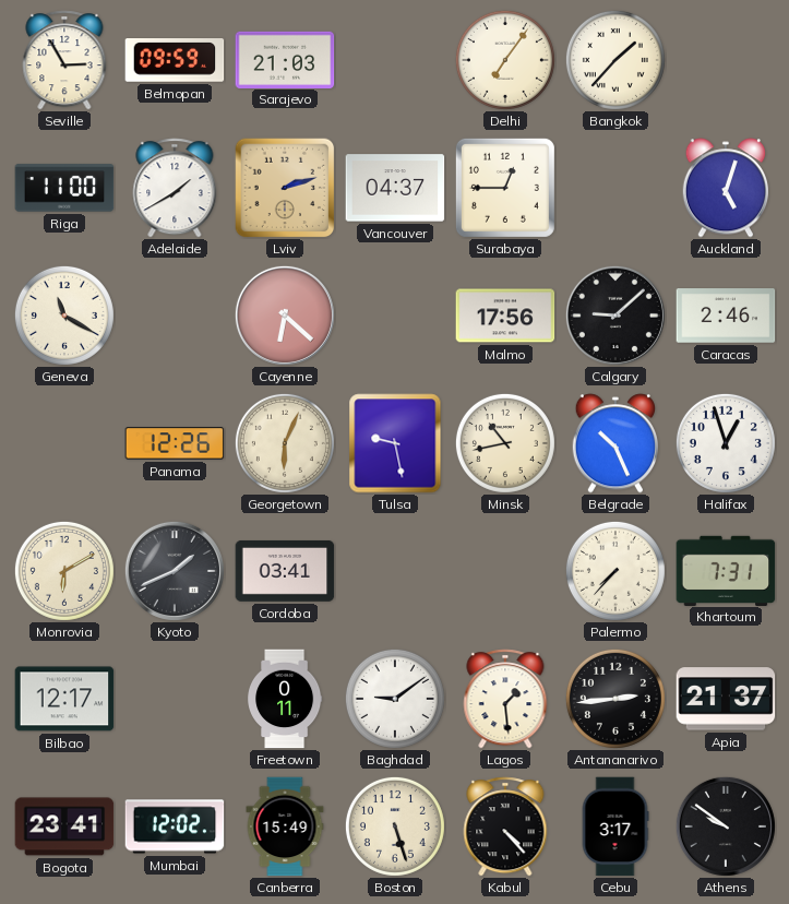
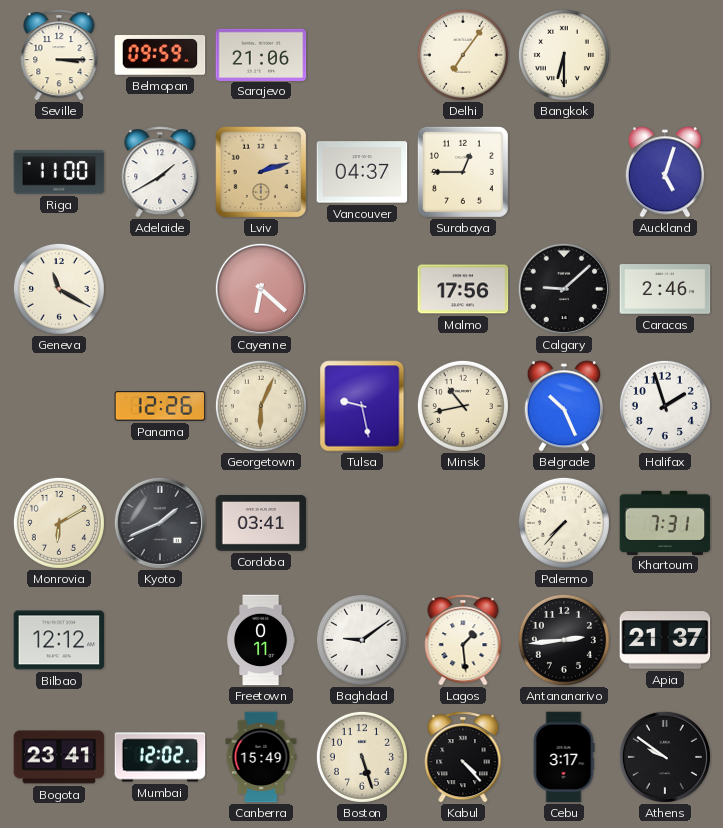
Seville: 2:55 -> 3:15
Sarajevo: 21:03 -> 21:06
Bangkok: 1:37 -> 6:30
Halifax: 12:57 -> 1:57
Bilbao: 12:17 -> 12:12
